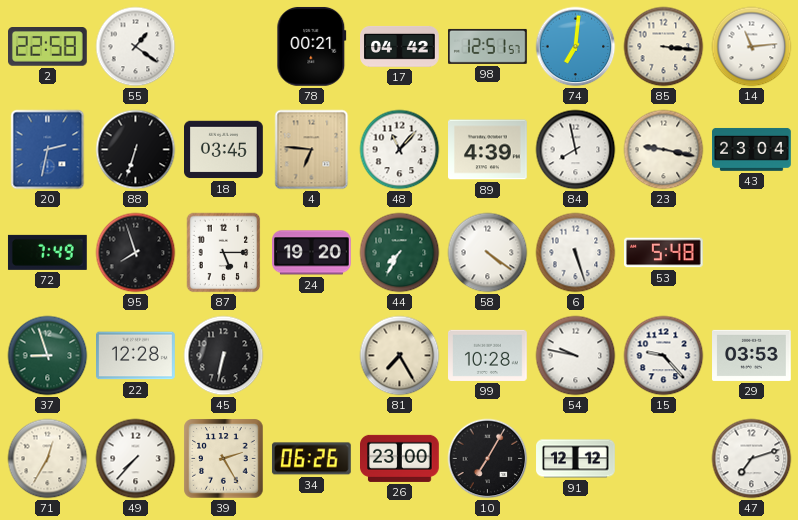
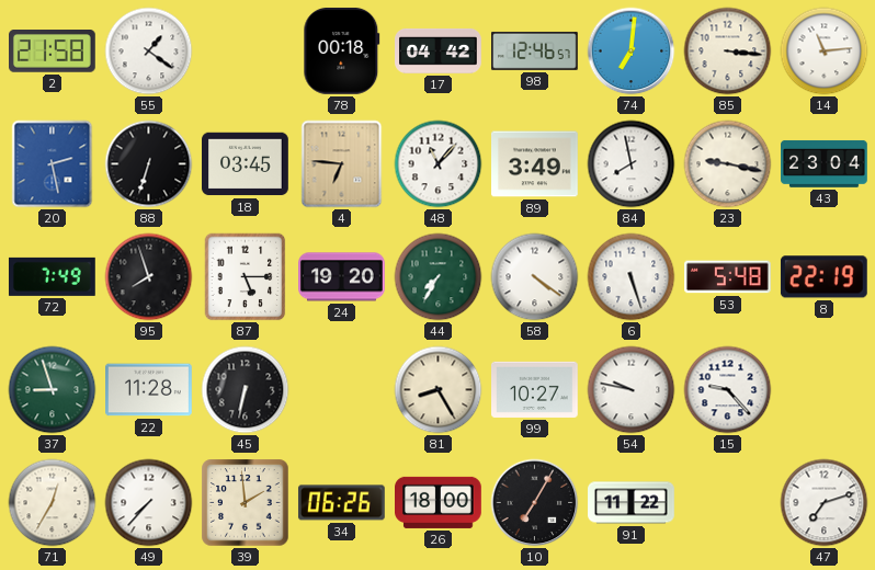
2: 22:58 -> 21:58
78: 00:21 -> 00:18
98: 12:51 -> 12:46
20: 2:32 -> 2:28
89: 4:39 -> 3:49
8: none -> 22:19
22: 12:28 -> 11:28
81: 7:25 -> 8:25
99: 10:28 -> 10:27
29: 03:53 -> none
39: 2:25 -> 1:59
26: 23:00 -> 18:00
91: 12:12 -> 11:22
